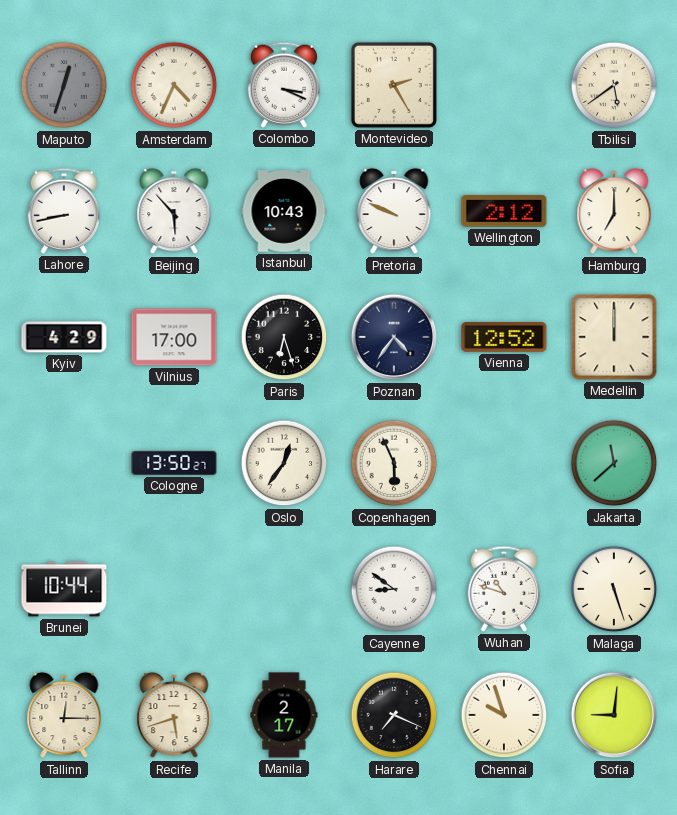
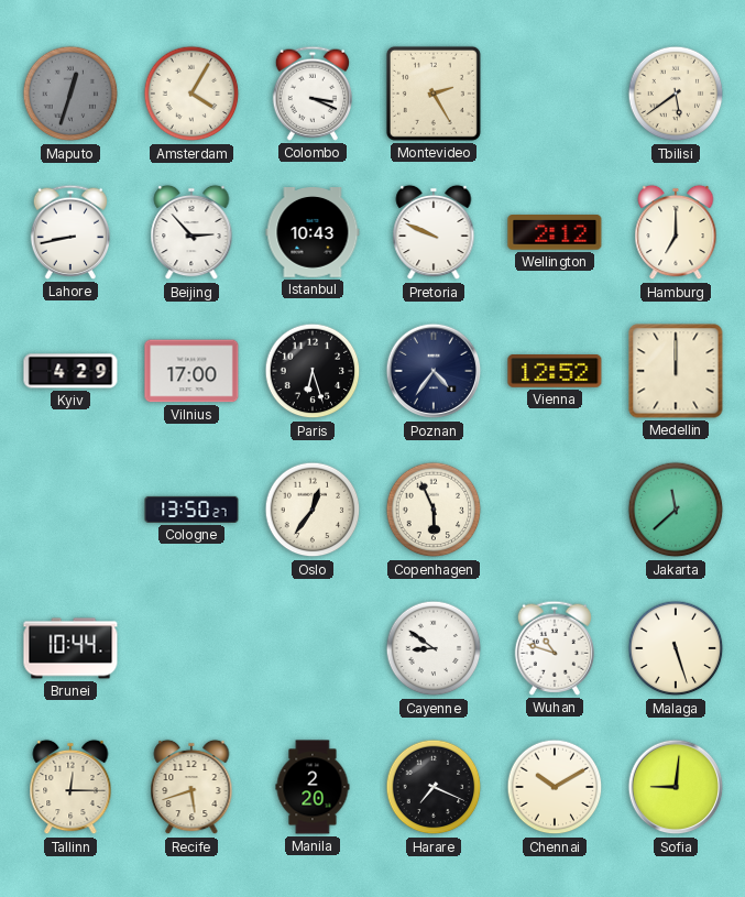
Amsterdam: 4:34 -> 4:05
Beijing: 5:53 -> 2:53
Manila: 2:17 -> 2:20
Chennai: 9:57 -> 10:10
